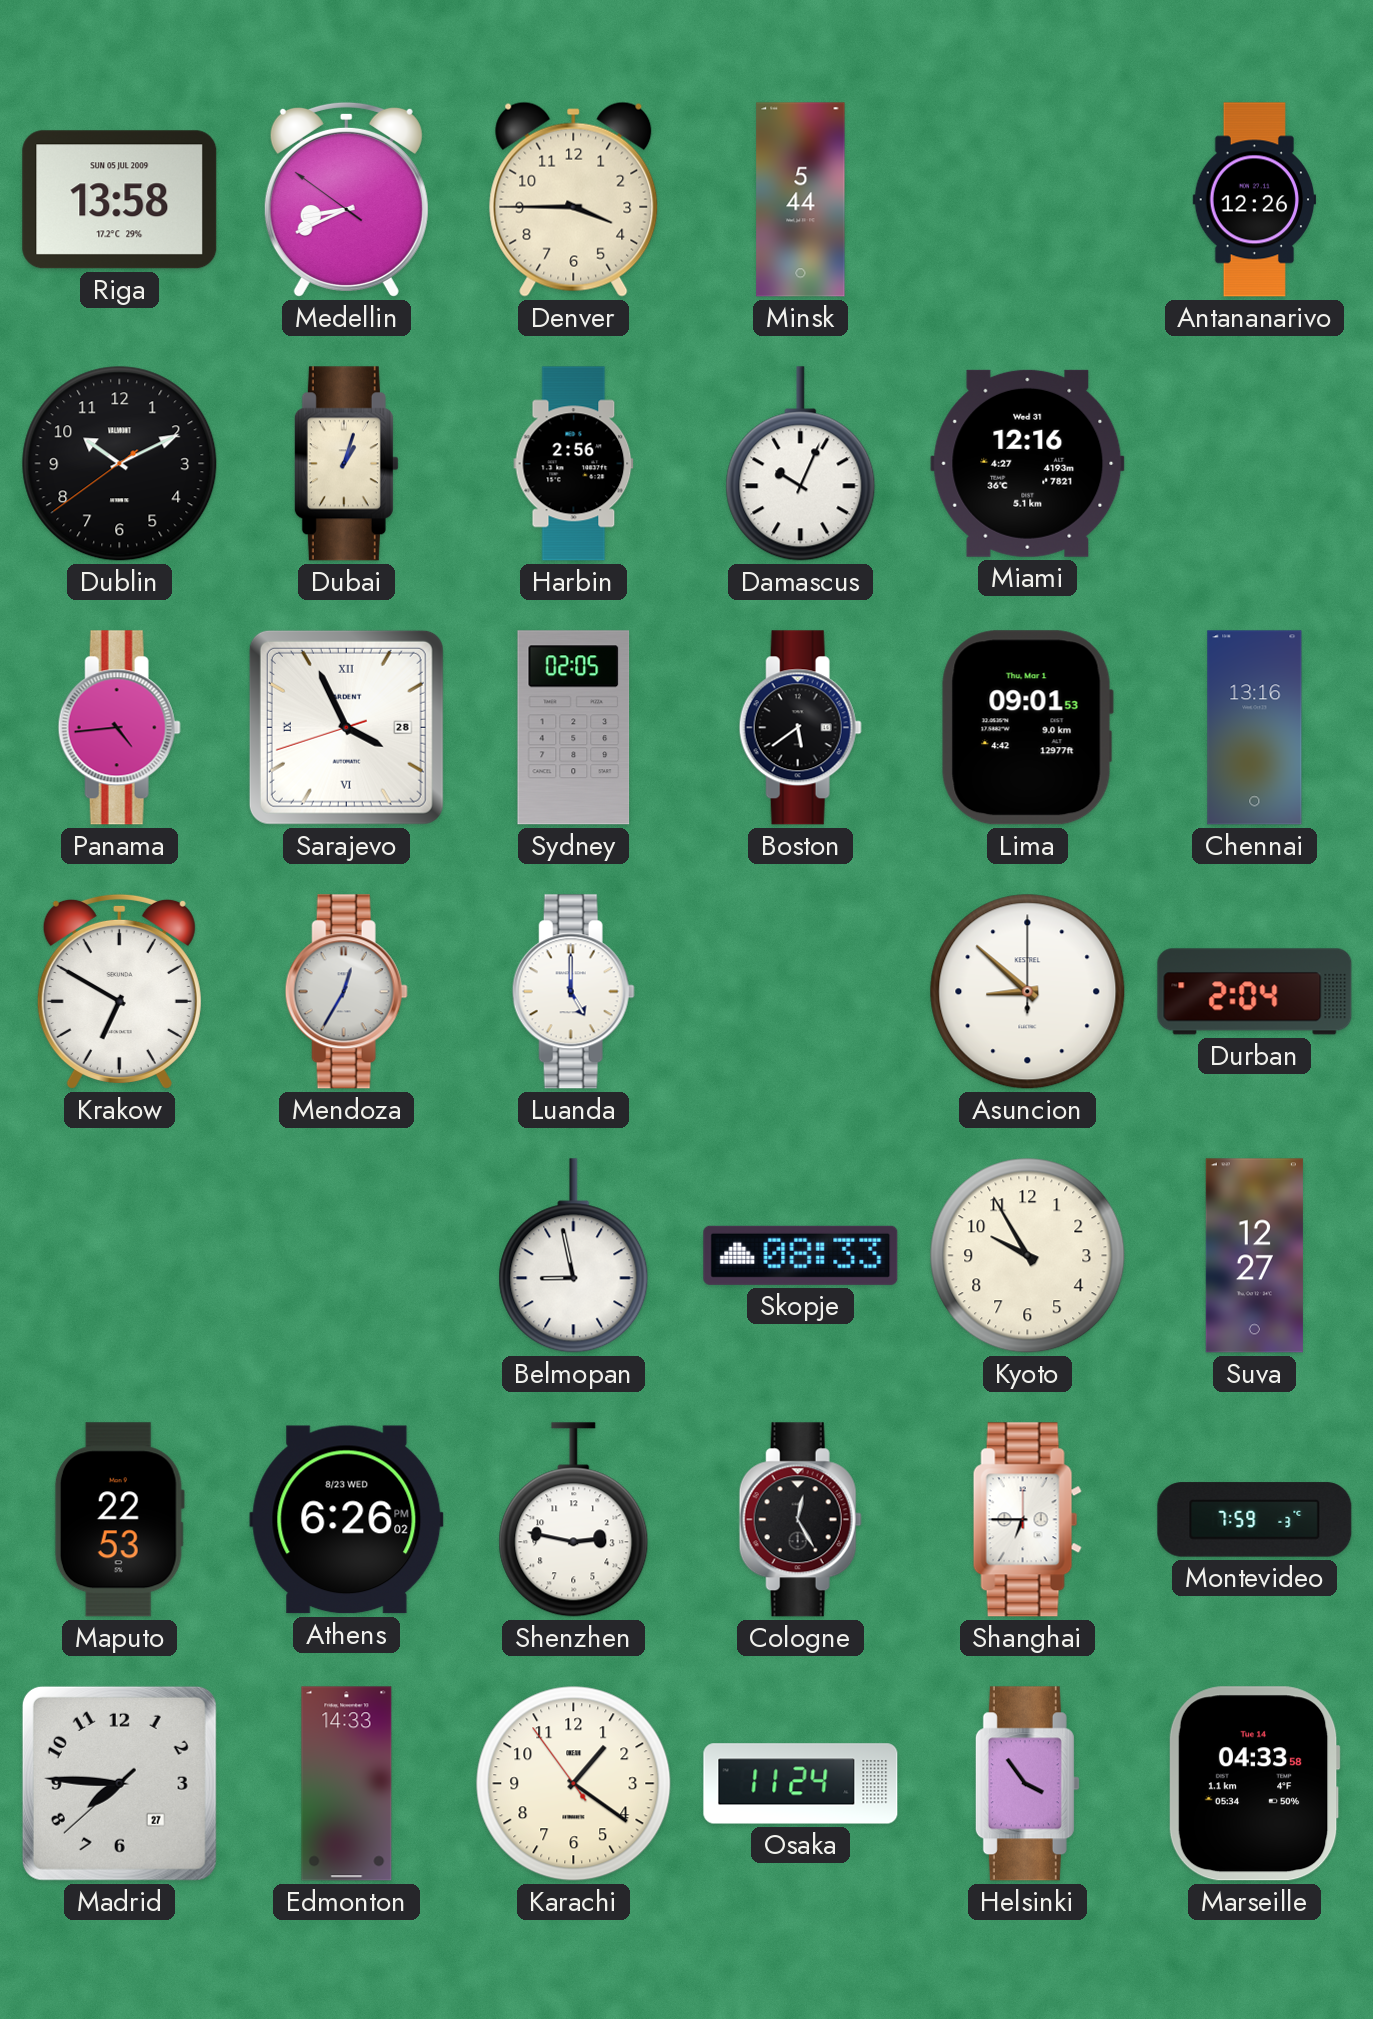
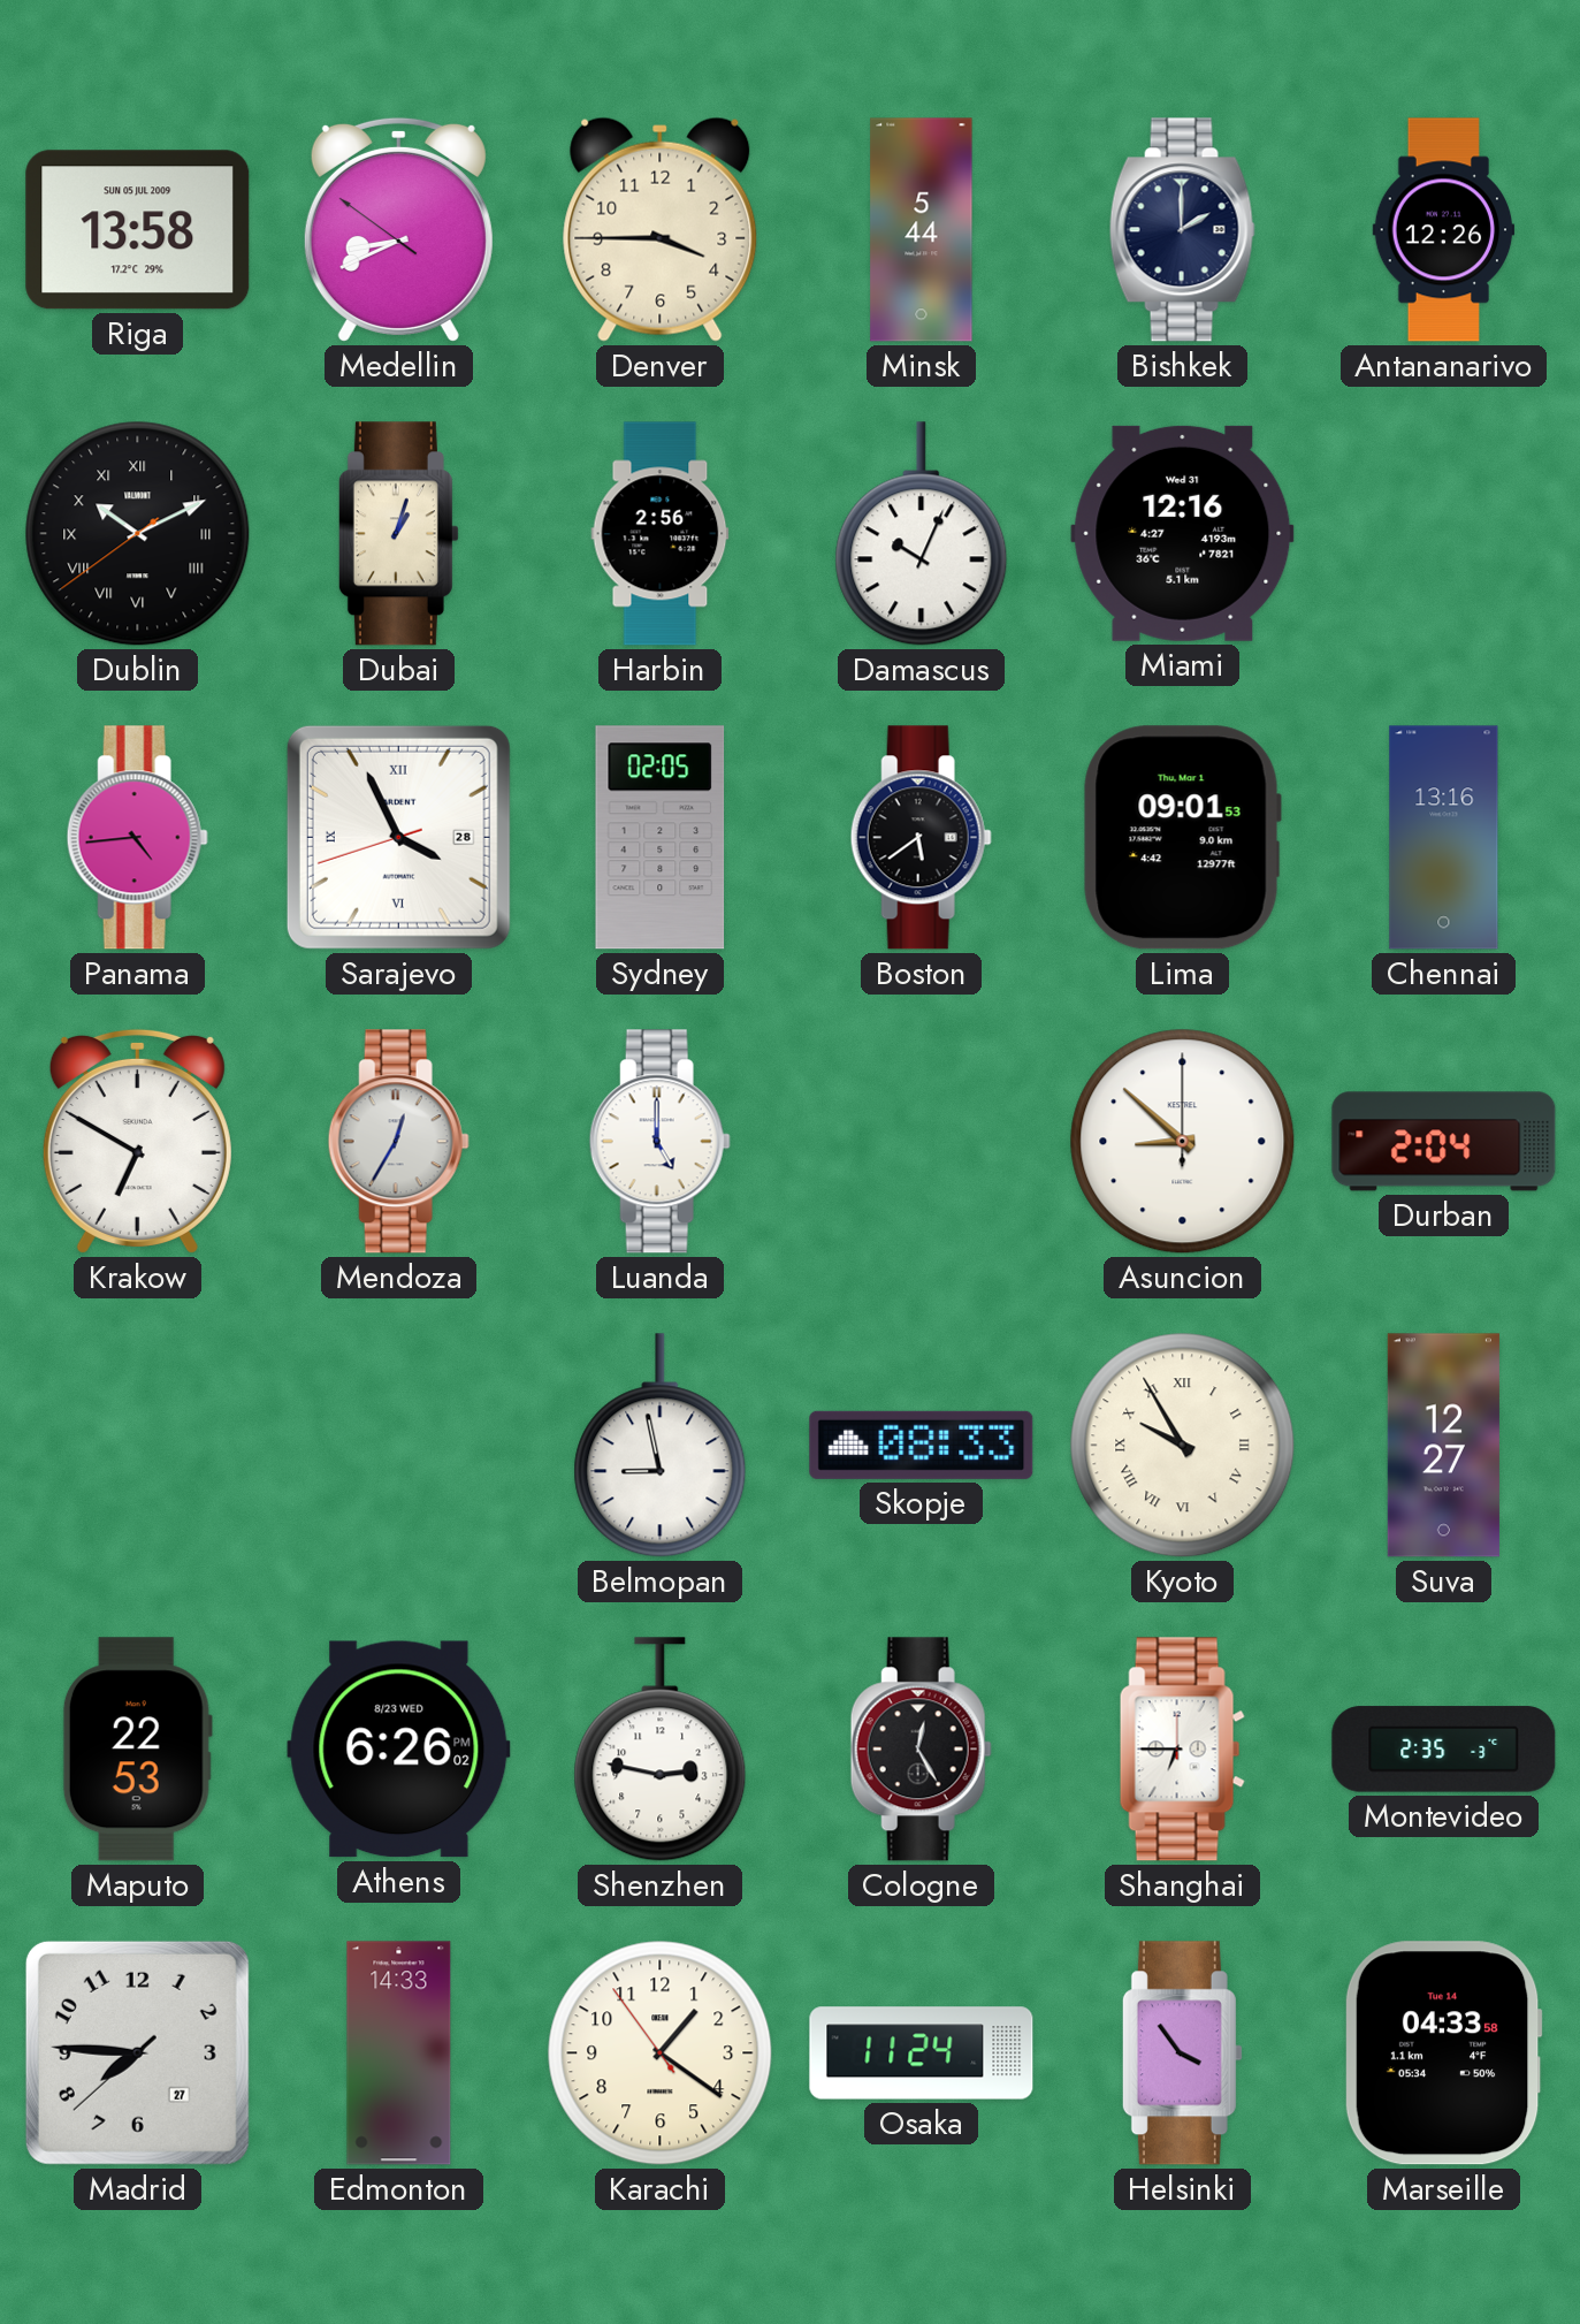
Bishkek: none -> 2:00
Dublin numerals: Arabic -> Roman
Kyoto numerals: Arabic -> Roman
Montevideo: 7:59 -> 2:35
